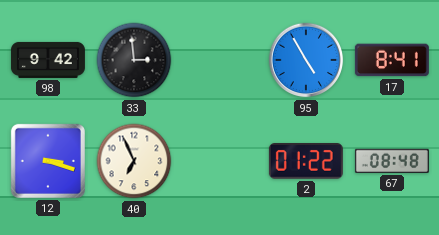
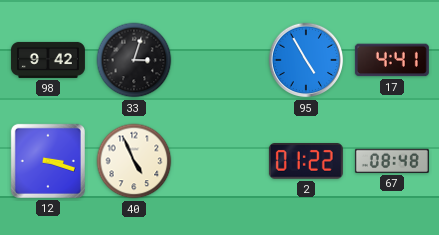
33: 2:59 -> 3:03
17: 8:41 -> 4:41
40: 6:56 -> 4:56
